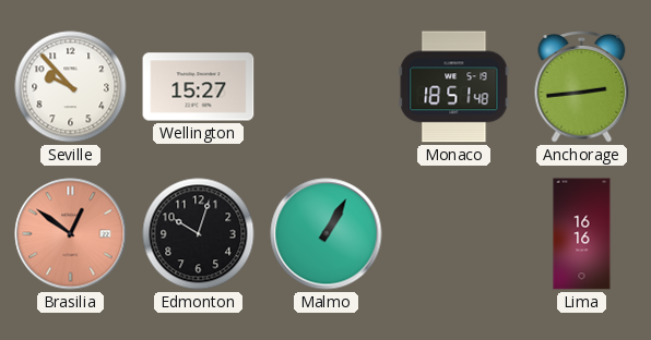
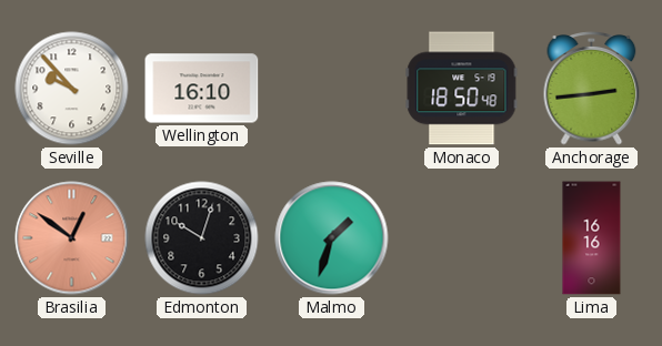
Wellington: 15:27 -> 16:10
Monaco: 18:51 -> 18:50
Malmo: 1:05 -> 1:33
